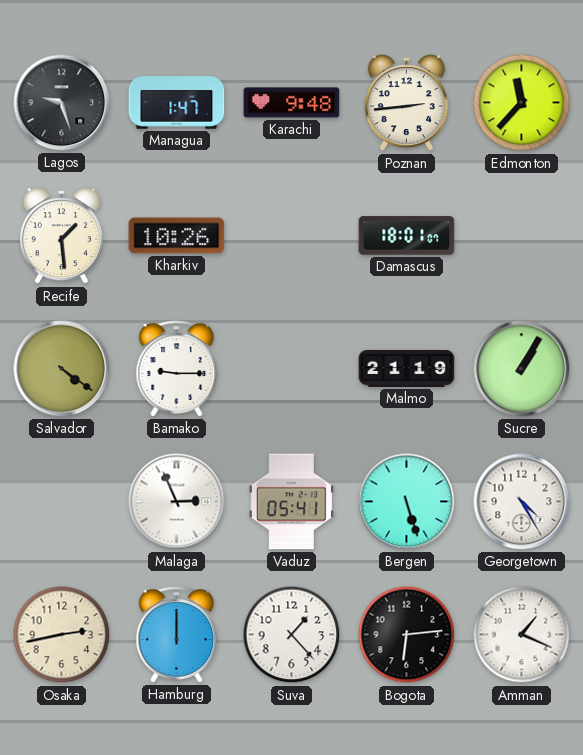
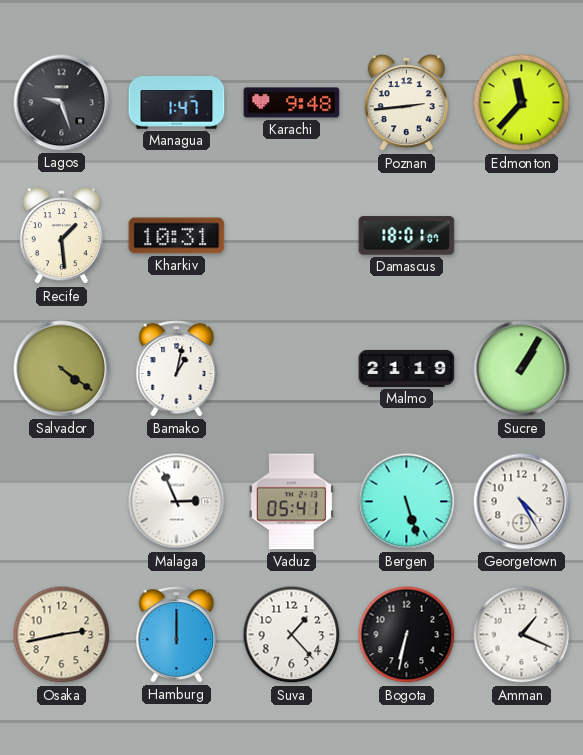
Kharkiv: 10:26 -> 10:31
Bamako: 9:15 -> 1:02
Bogota: 6:14 -> 6:32
